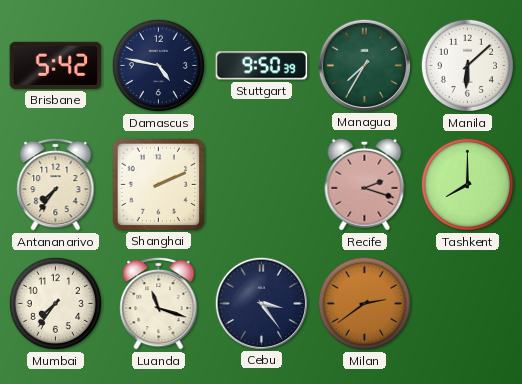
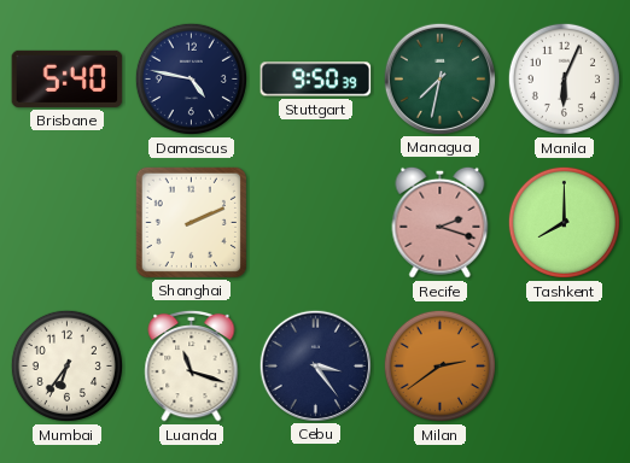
Brisbane: 5:42 -> 5:40
Managua: 7:35 -> 7:32
Manila: 6:08 -> 6:04
Antananarivo: 7:36 -> none
Mumbai: 7:36 -> 6:36
